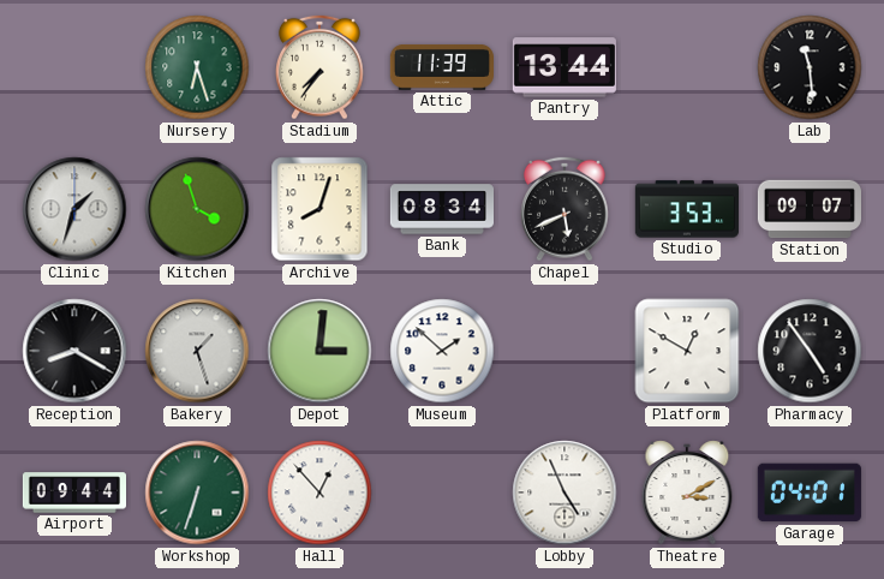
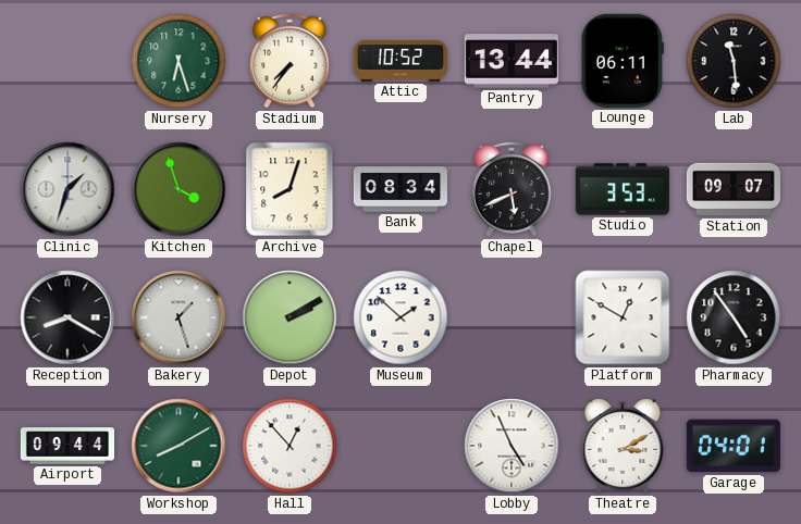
Attic: 11:39 -> 10:52
Lounge: none -> 06:11
Depot: 3:01 -> 2:10
Workshop: 6:33 -> 8:10
